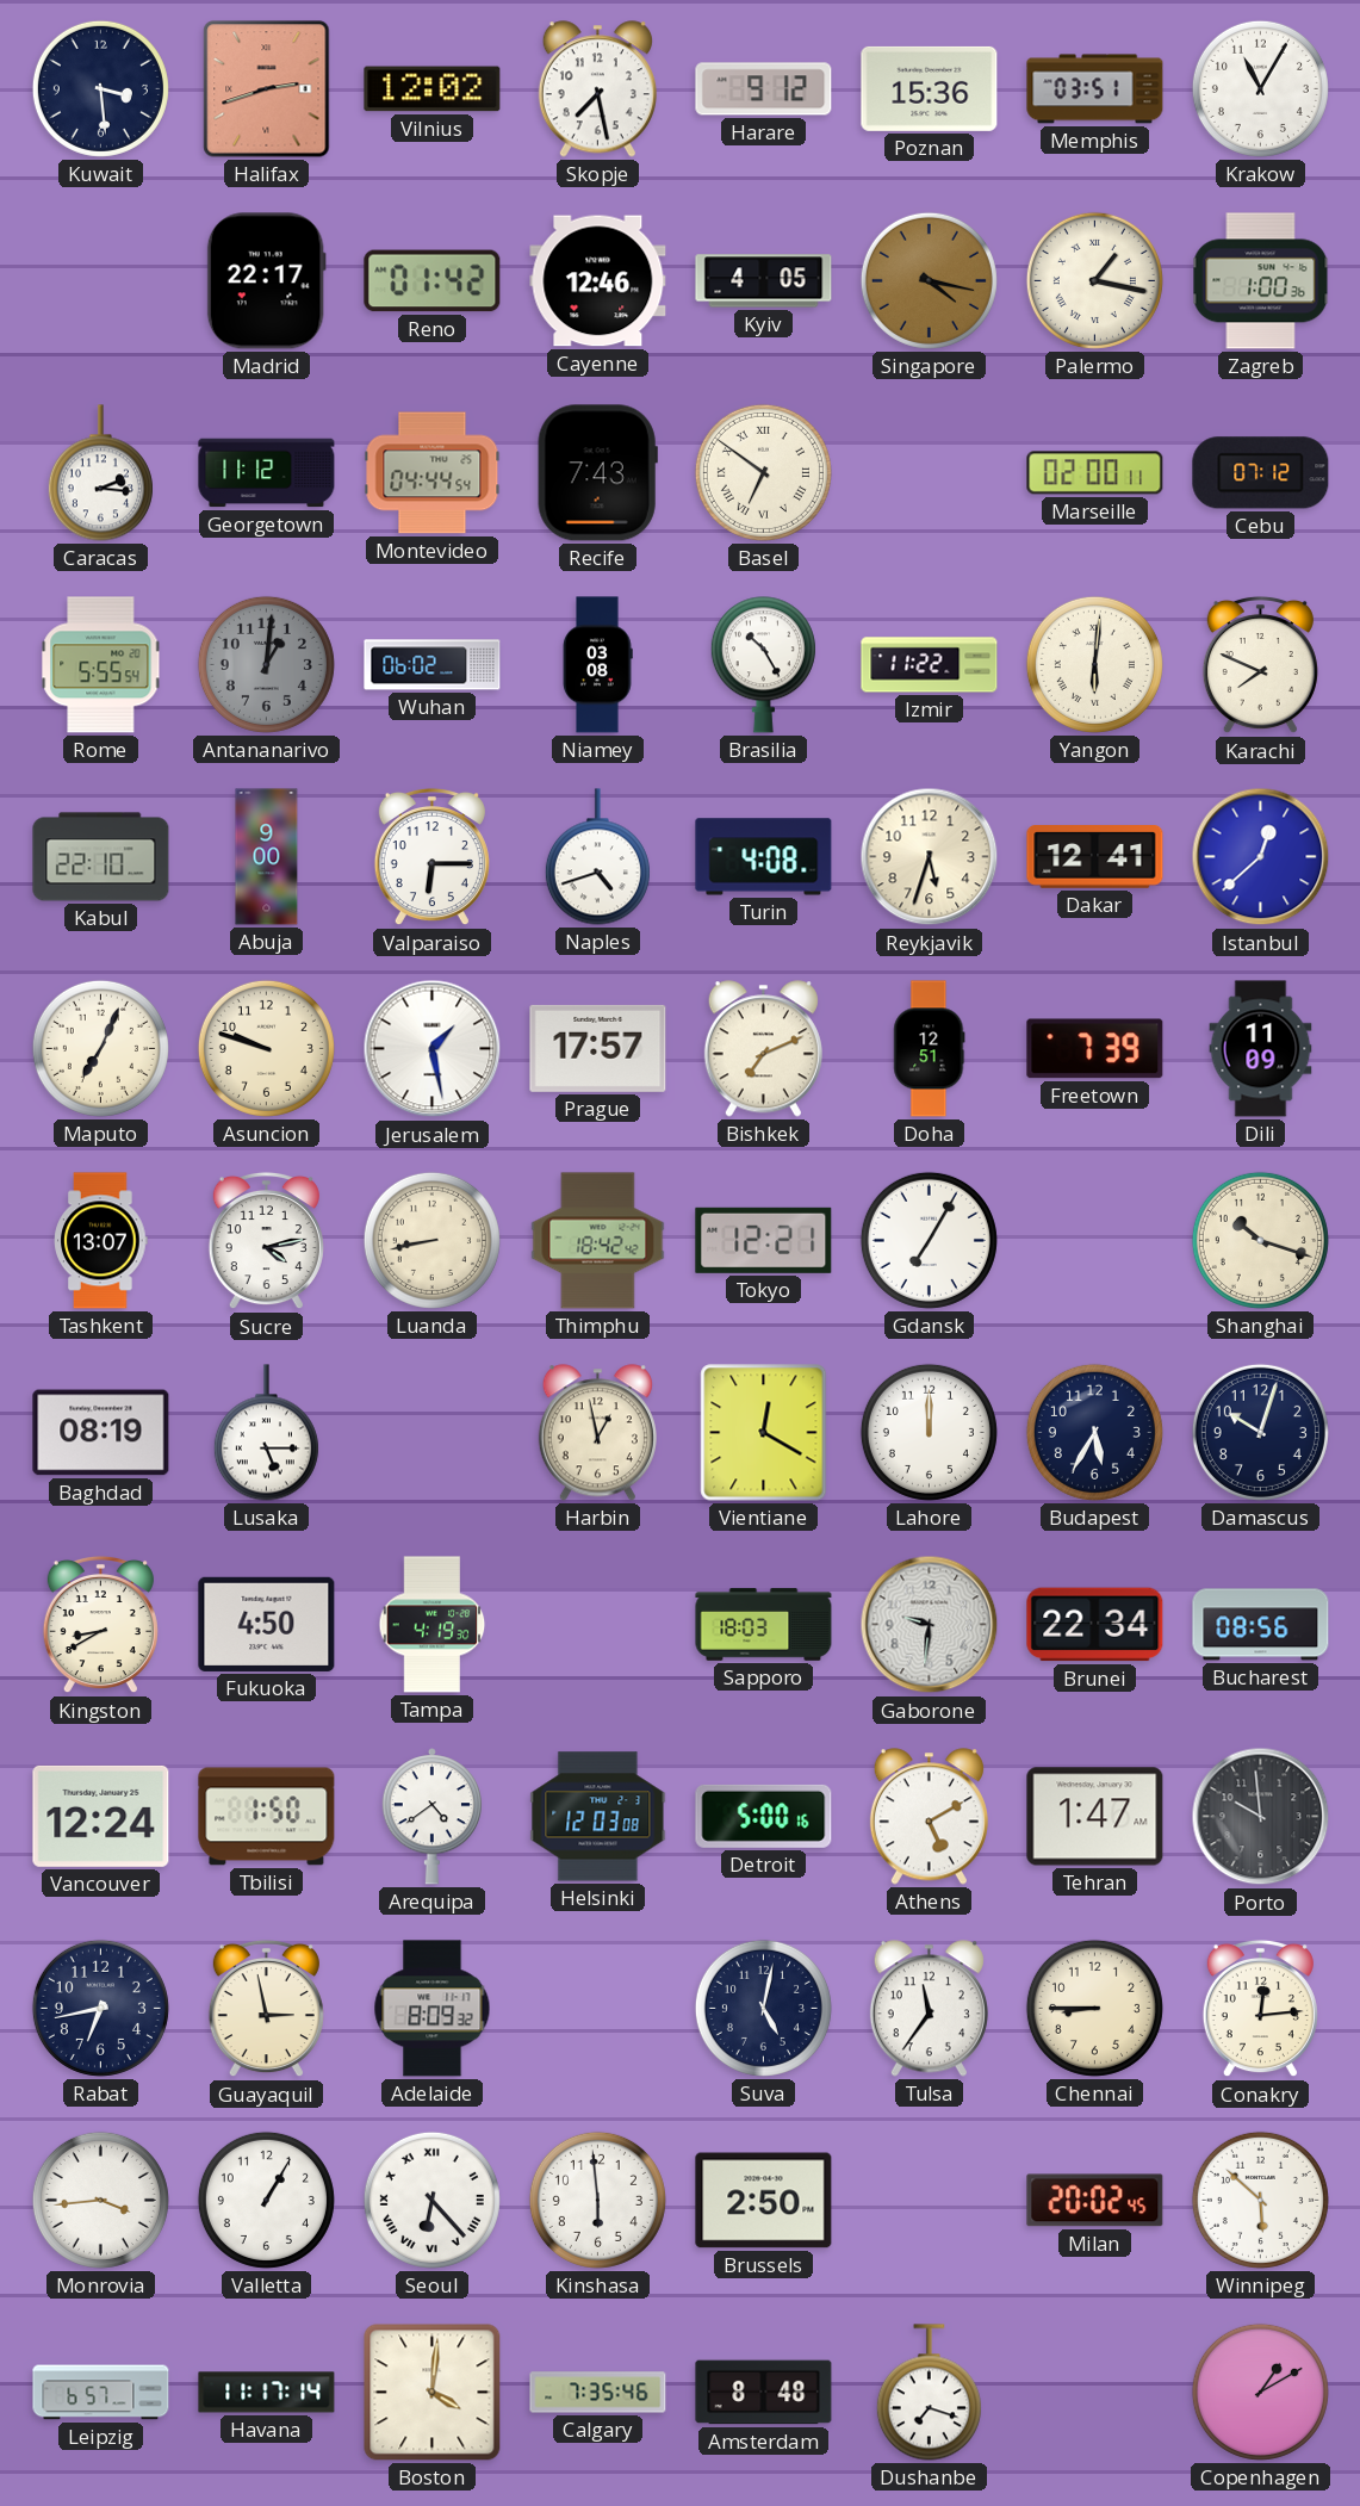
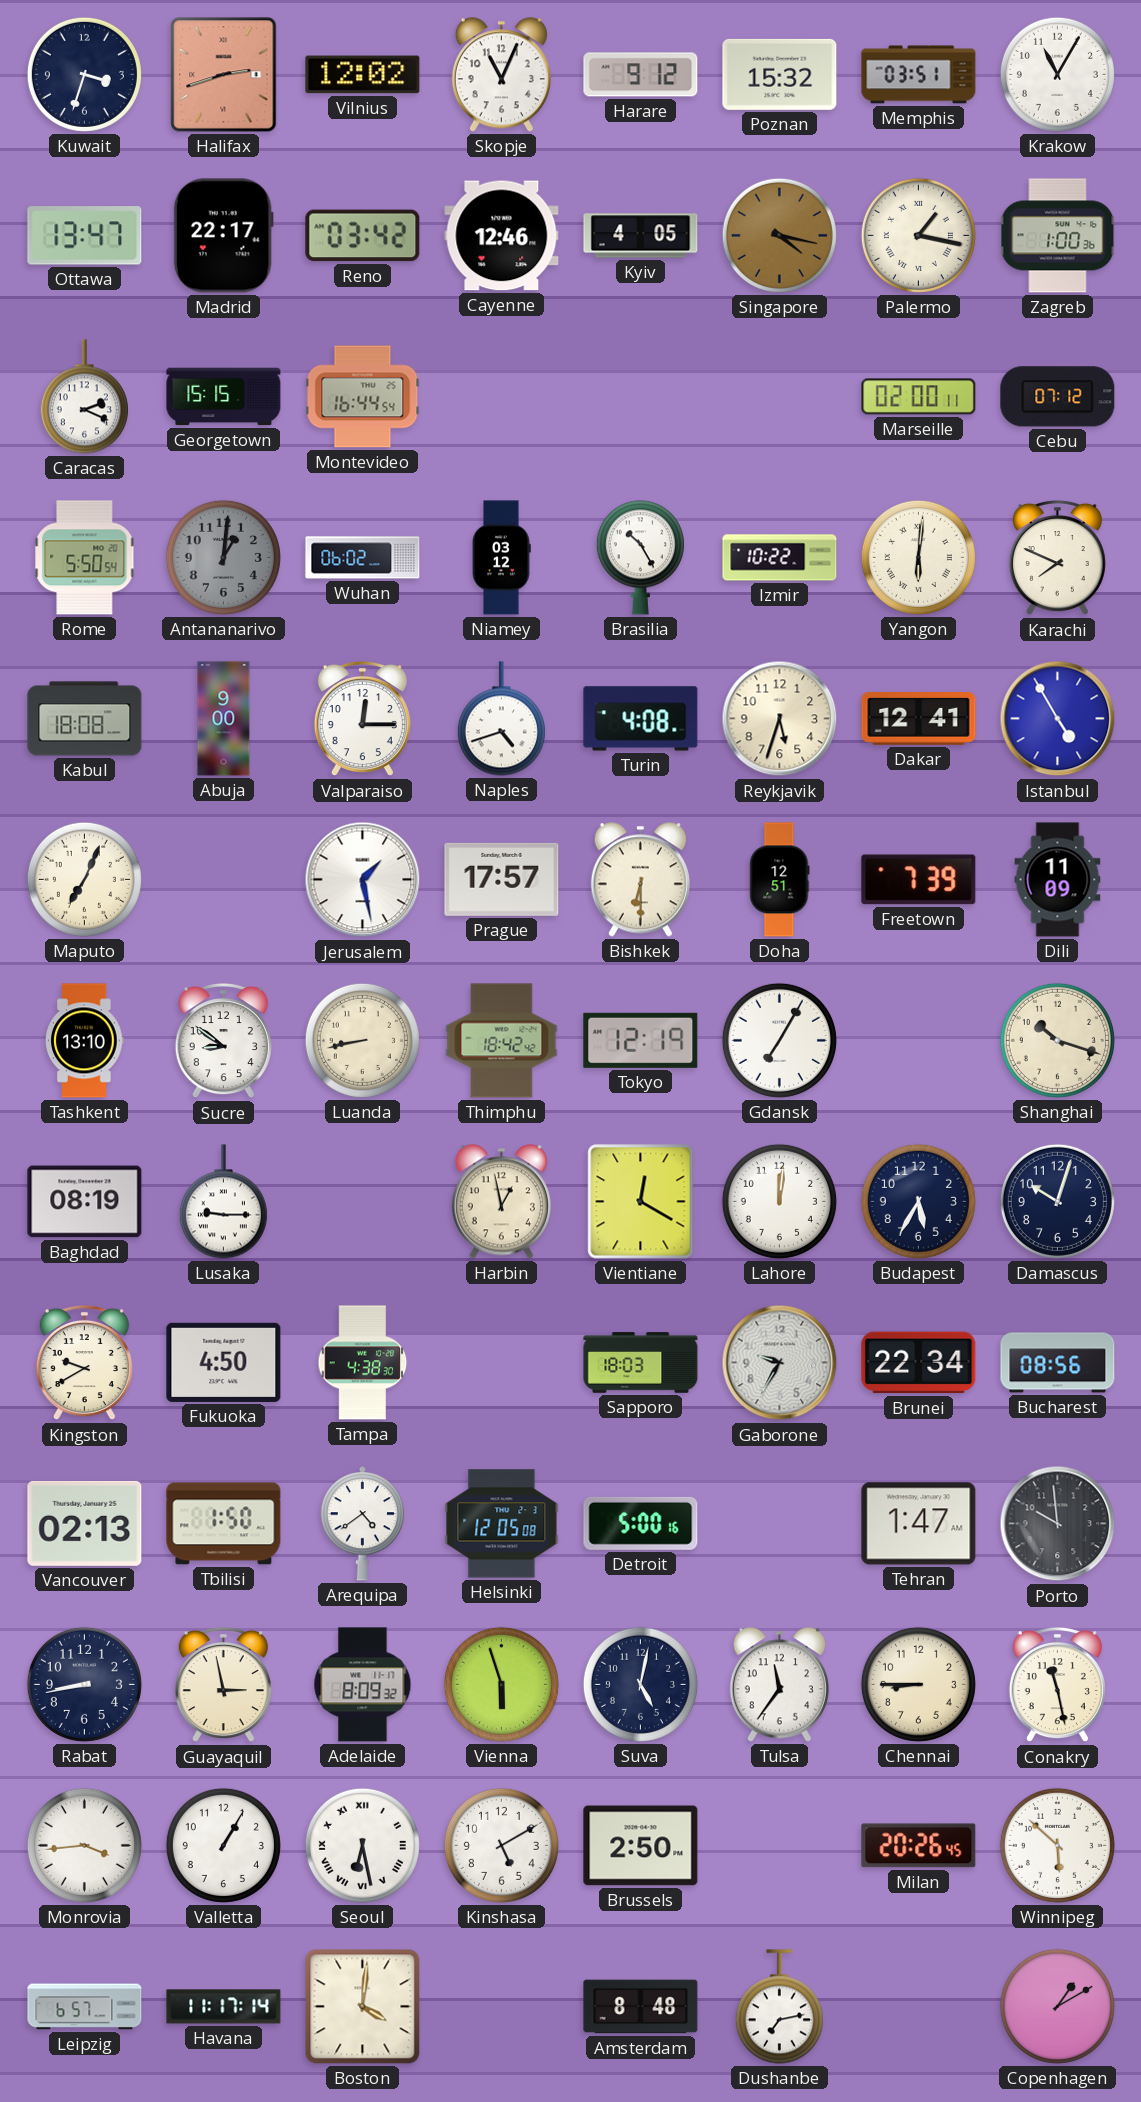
Kuwait: 3:29 -> 3:33
Skopje: 7:28 -> 11:04
Poznan: 15:36 -> 15:32
Ottawa: none -> 13:47
Reno: 01:42 -> 03:42
Caracas: 2:16 -> 2:19
Georgetown: 11:12 -> 15:15
Montevideo: 04:44 -> 16:44
Recife: 7:43 -> none
Basel: 6:51 -> none
Rome: 5:55 -> 5:50
Niamey: 03:08 -> 03:12
Izmir: 11:22 -> 10:22
Kabul: 22:10 -> 18:08
Valparaiso: 6:15 -> 12:15
Istanbul: 12:38 -> 4:55
Asuncion: 9:48 -> none
Bishkek: 7:11 -> 6:30
Tashkent: 13:07 -> 13:10
Sucre: 4:13 -> 8:51
Tokyo: 12:21 -> 12:19
Lusaka: 5:15 -> 9:15
Lahore: 12:00 -> 12:01
Kingston: 8:40 -> 9:40
Tampa: 4:19 -> 4:38
Gaborone: 9:31 -> 9:35
Vancouver: 12:24 -> 02:13
Helsinki: 12:03 -> 12:05
Athens: 5:10 -> none
Rabat: 6:43 -> 8:43
Vienna: none -> 5:57
Conakry: 12:14 -> 11:28
Seoul: 6:23 -> 6:28
Kinshasa: 5:59 -> 5:10
Milan: 20:02 -> 20:26
Calgary: 7:35 -> none
Dushanbe: 7:18 -> 7:13
